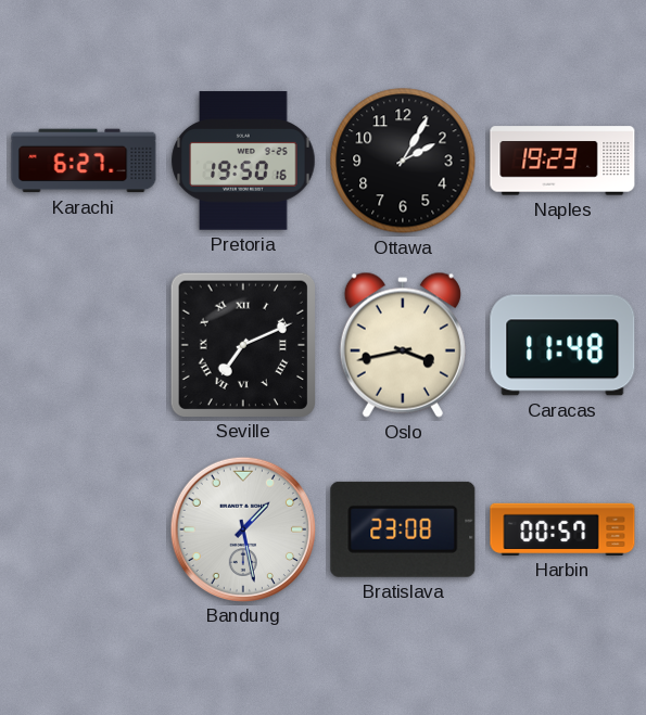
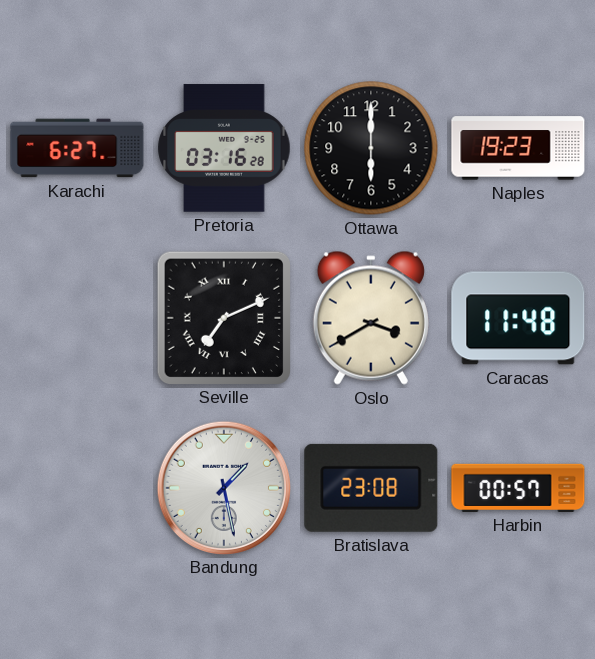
Pretoria: 19:50 -> 03:16
Ottawa: 2:05 -> 6:00
Oslo: 3:43 -> 3:40
